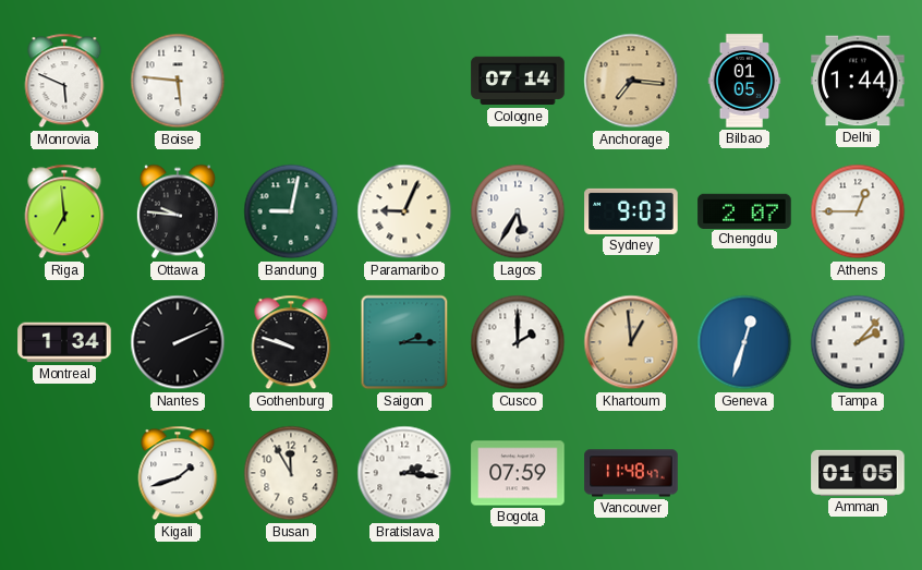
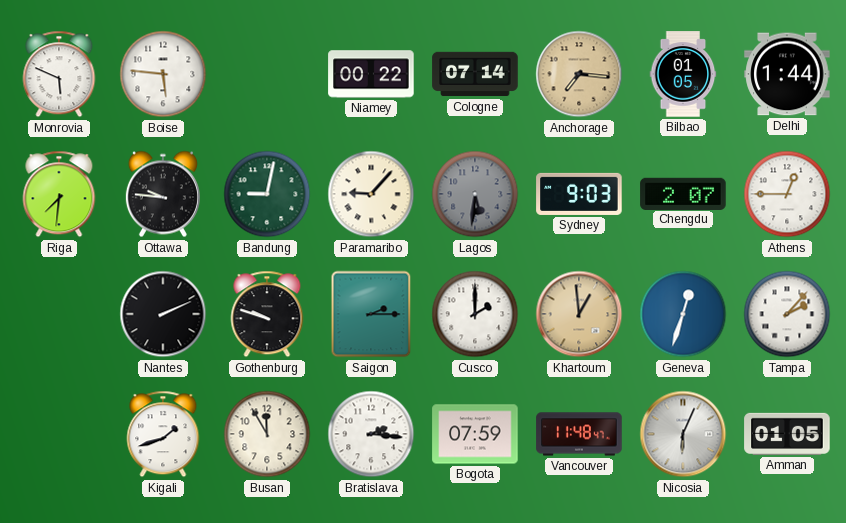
Niamey: none -> 00:22
Riga: 6:59 -> 7:31
Paramaribo: 9:04 -> 9:07
Lagos: 5:35 -> 5:31
Lagos dial: white -> grey
Montreal: 1:34 -> none
Nicosia: none -> 6:04
